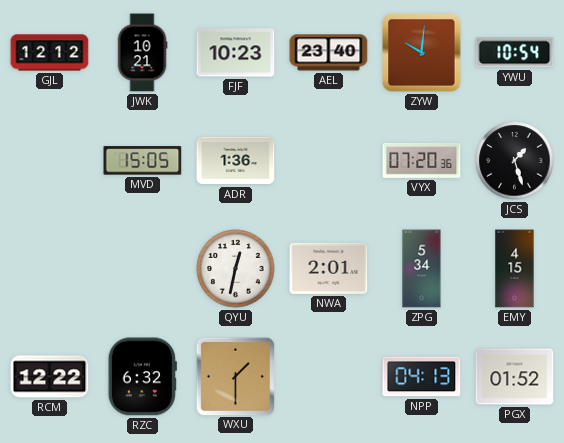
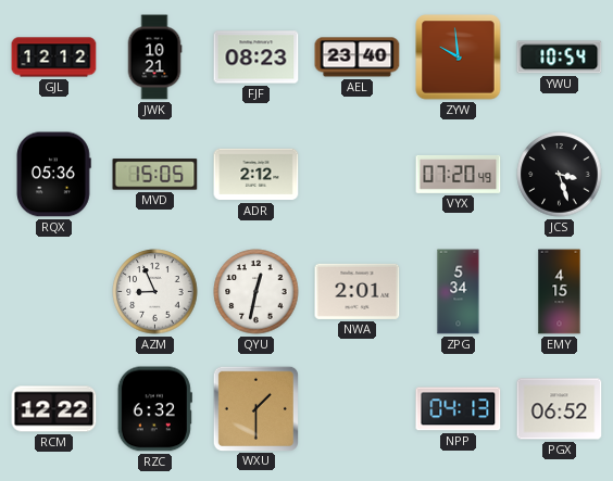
FJF: 10:23 -> 08:23
ZYW: 10:01 -> 9:59
RQX: none -> 05:36
ADR: 1:36 -> 2:12
VYX: 07:20:36 -> 07:20:49
JCS: 1:27 -> 3:27
AZM: none -> 8:56
PGX: 01:52 -> 06:52
